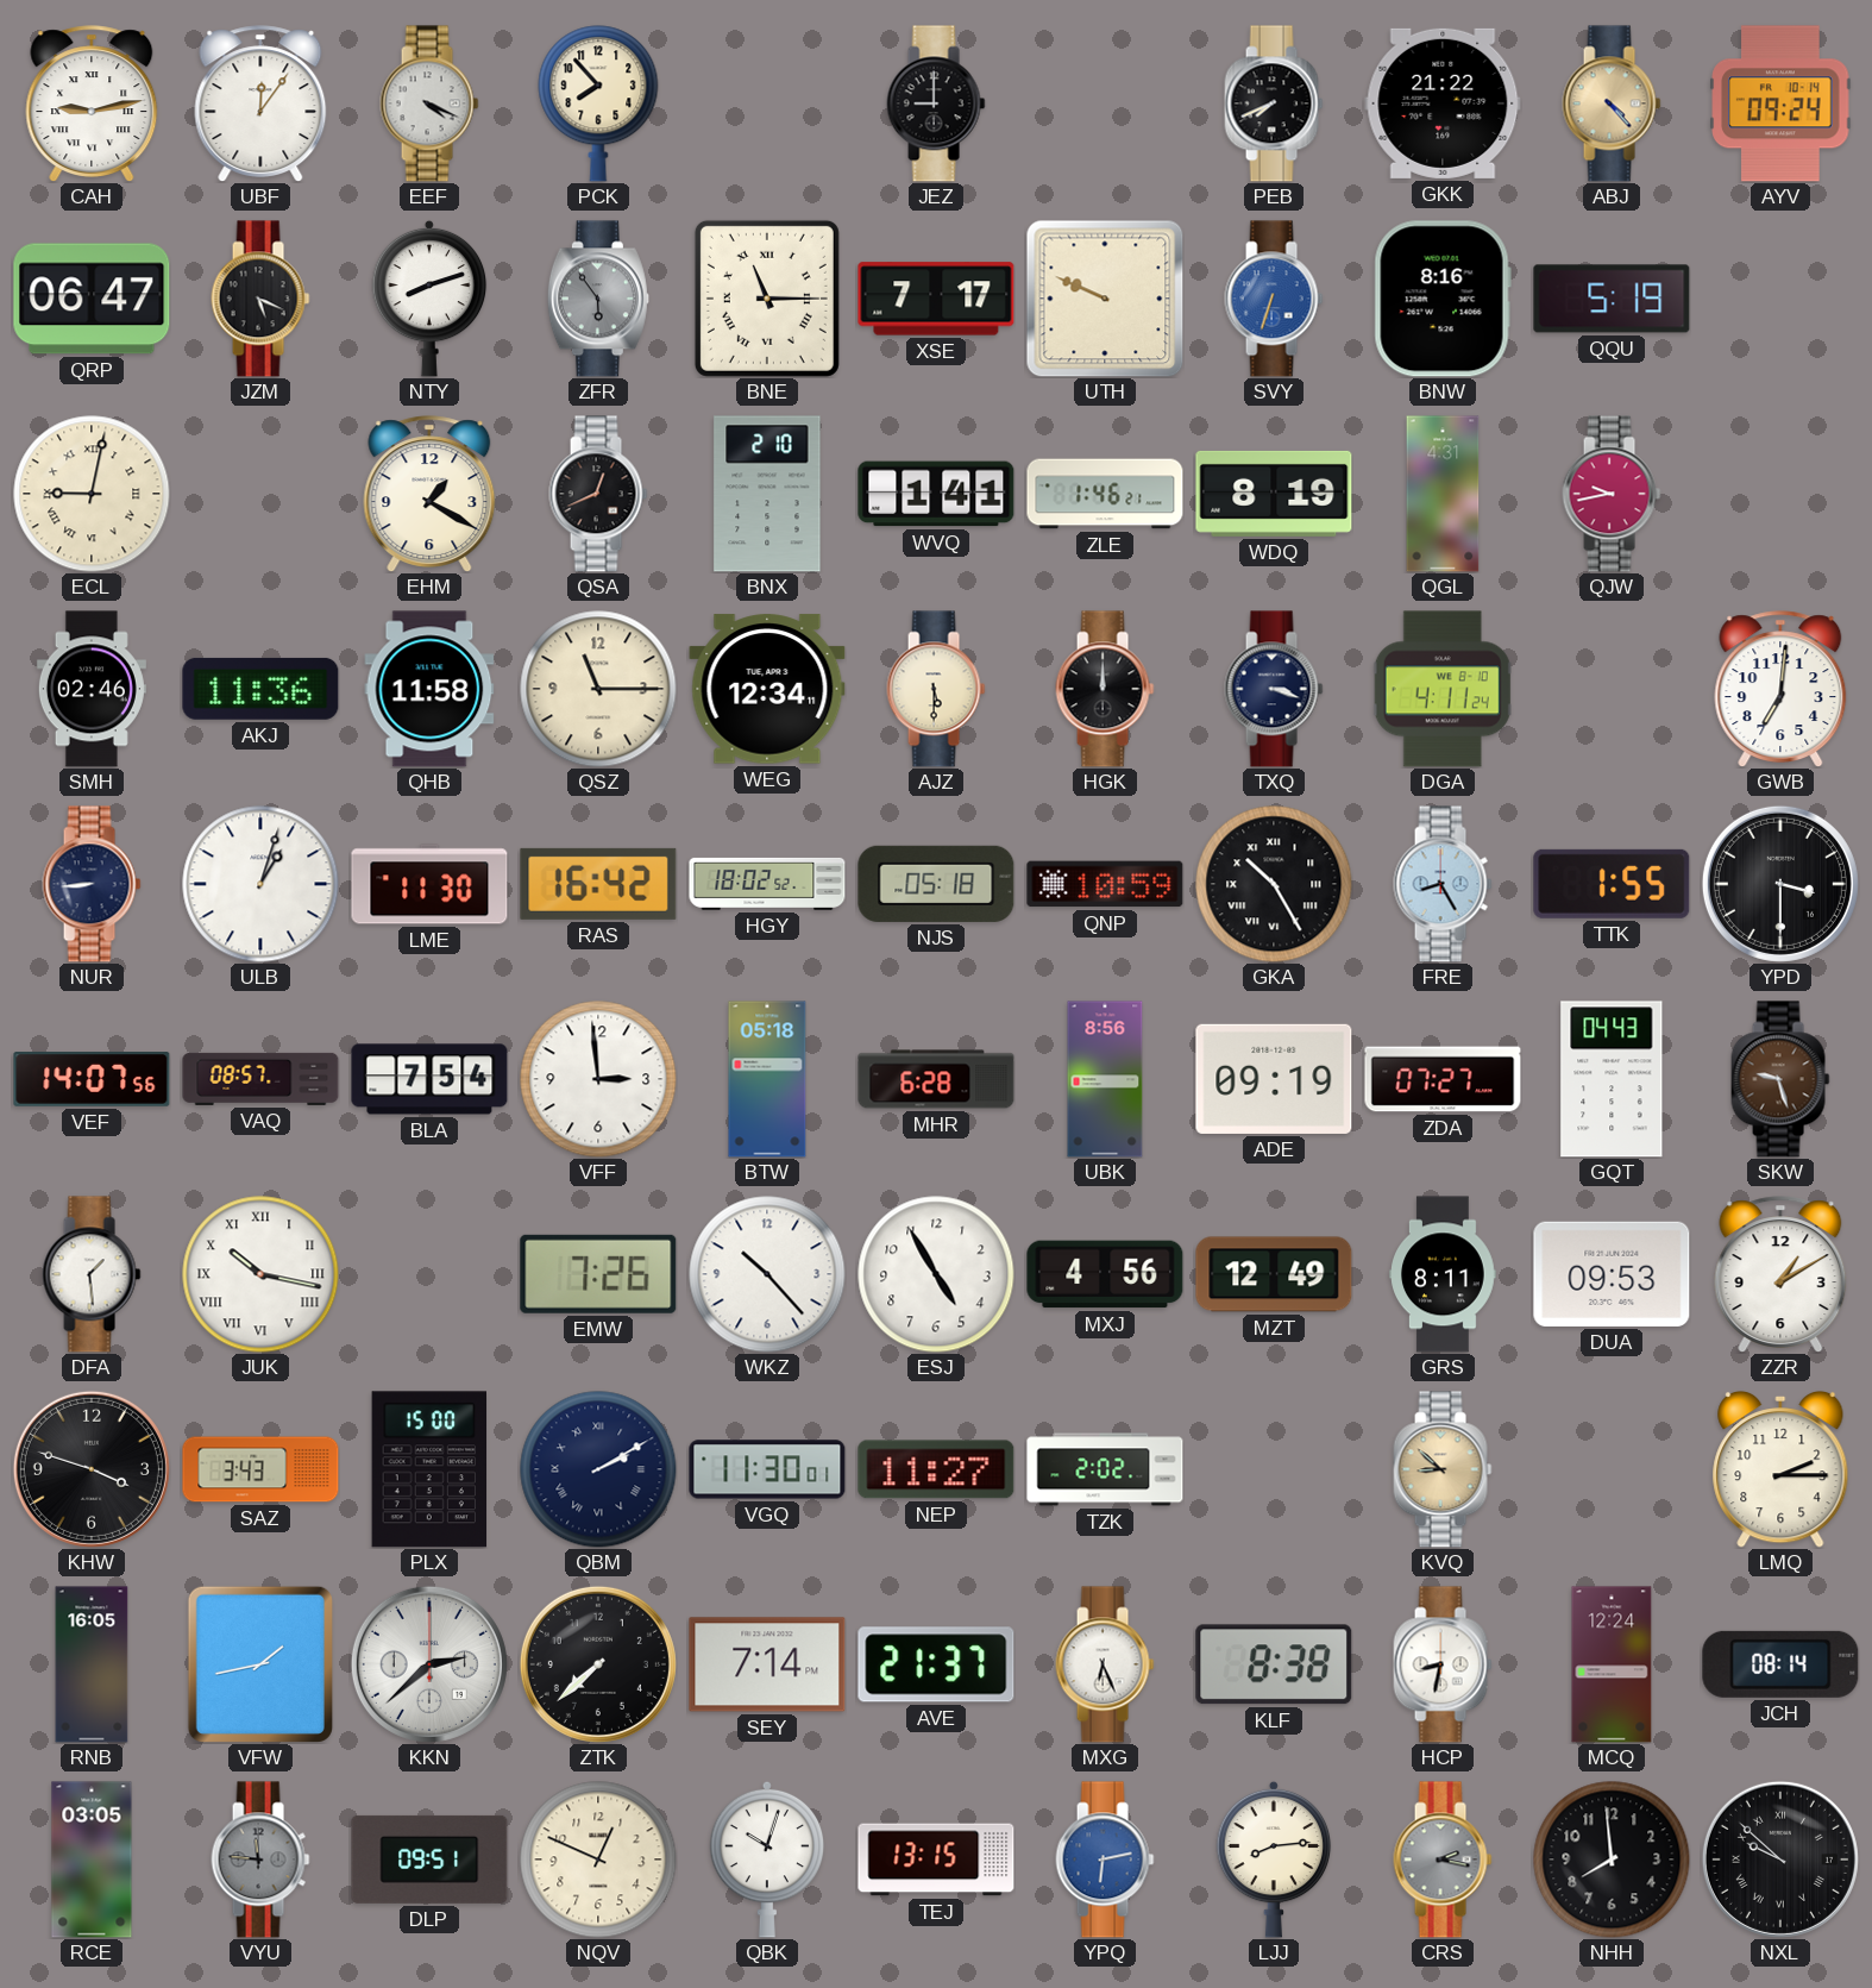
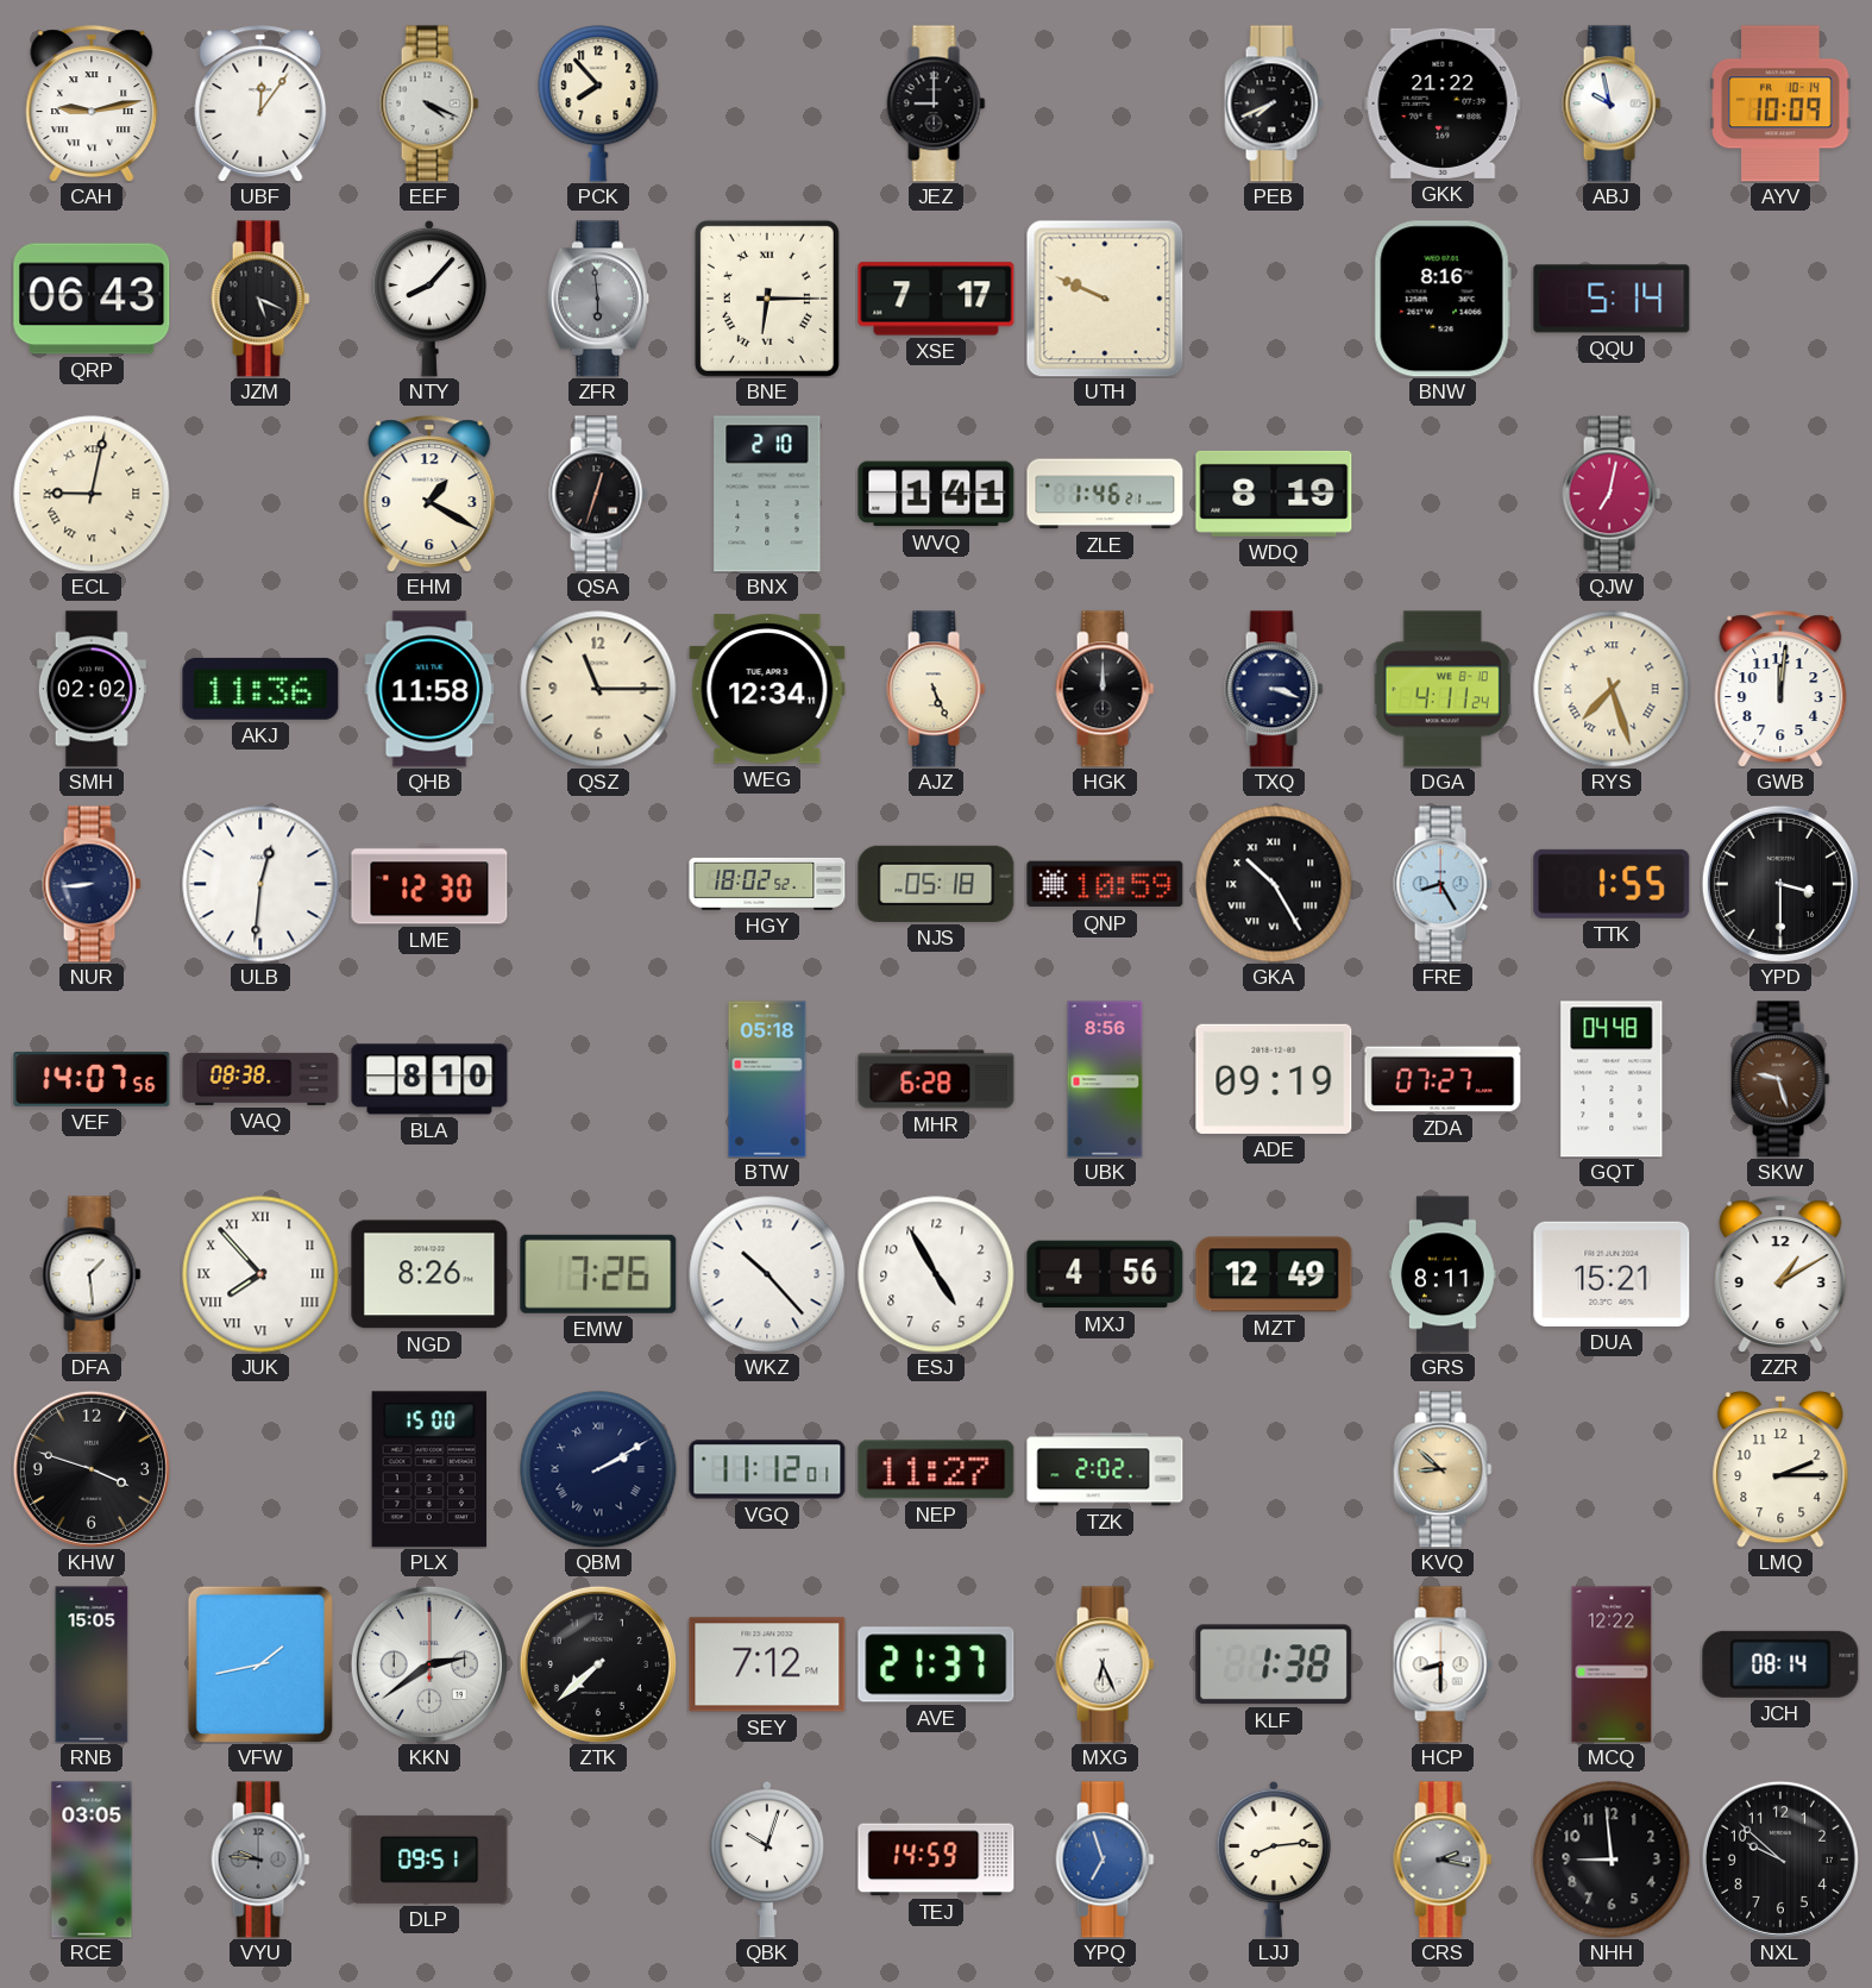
ABJ: 4:23 -> 9:58
ABJ dial: champagne -> white
AYV: 09:24 -> 10:09
QRP: 06:47 -> 06:43
NTY: 8:12 -> 8:07
ZFR: 5:54 -> 5:59
BNE: 11:15 -> 6:15
SVY: 6:33 -> none
QQU: 5:19 -> 5:14
QSA: 12:41 -> 12:33
QGL: 4:31 -> none
QJW: 9:43 -> 7:02
SMH: 02:46 -> 02:02
AJZ: 5:30 -> 5:26
RYS: none -> 7:27
GWB: 7:01 -> 12:01
ULB: 1:03 -> 12:31
LME: 11:30 -> 12:30
RAS: 16:42 -> none
VAQ: 08:57 -> 08:38
BLA: 7:54 -> 8:10
VFF: 2:59 -> none
GQT: 04:43 -> 04:48
JUK: 10:17 -> 7:53
NGD: none -> 8:26
DUA: 09:53 -> 15:21
SAZ: 3:43 -> none
VGQ: 11:30 -> 11:12
RNB: 16:05 -> 15:05
KKN: 2:38 -> 2:39
SEY: 7:14 -> 7:12
KLF: 8:38 -> 1:38
HCP: 8:32 -> 8:30
MCQ: 12:24 -> 12:22
VYU: 11:46 -> 9:46
NQV: 12:49 -> none
TEJ: 13:15 -> 14:59
YPQ: 6:13 -> 6:57
NHH: 7:59 -> 8:59
NXL numerals: Roman -> Arabic
